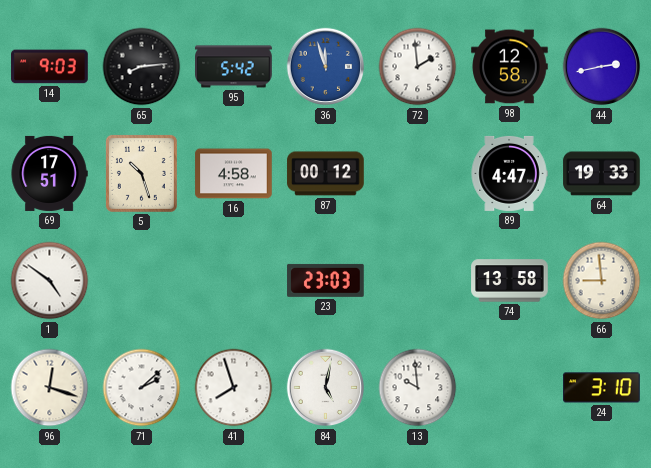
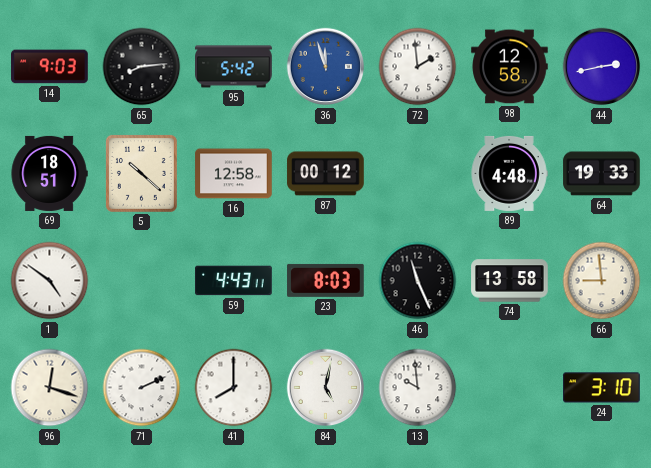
69: 17:51 -> 18:51
5: 10:27 -> 10:22
16: 4:58 -> 12:58
89: 4:47 -> 4:48
59: none -> 4:43
23: 23:03 -> 8:03
46: none -> 11:26
71: 2:08 -> 2:11
41: 7:57 -> 8:00
